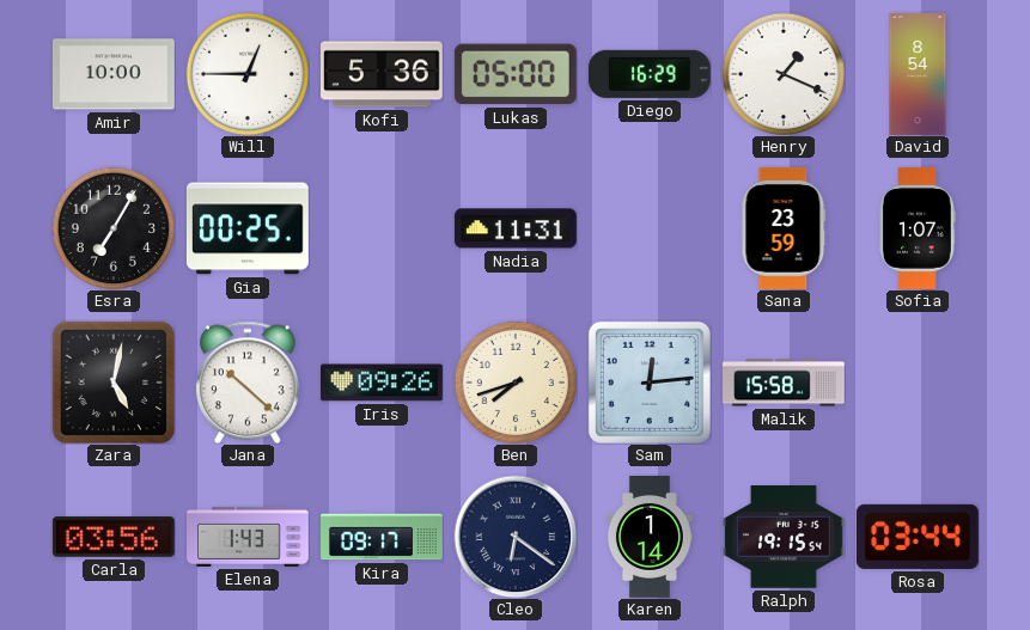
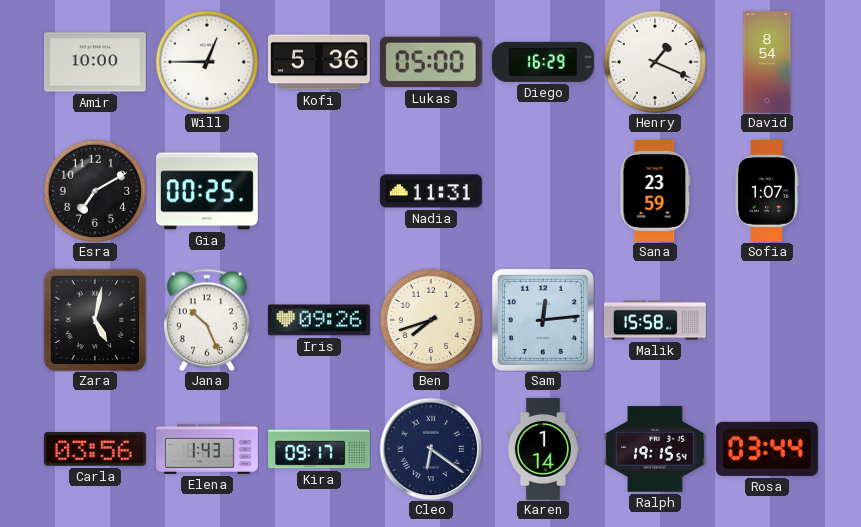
Esra: 7:05 -> 7:10
Jana: 10:22 -> 10:26
